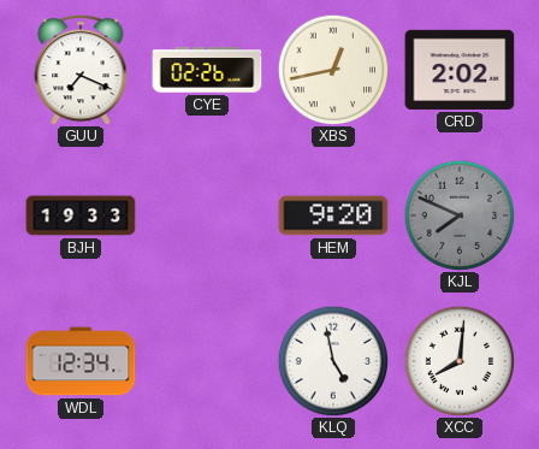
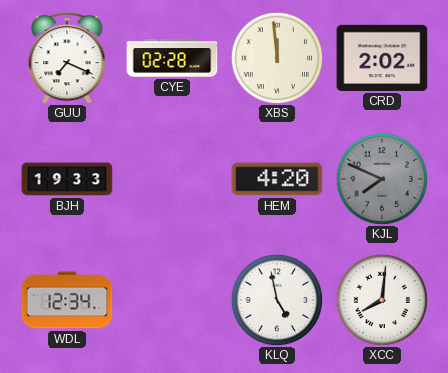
CYE: 02:26 -> 02:28
XBS: 12:43 -> 11:59
HEM: 9:20 -> 4:20
